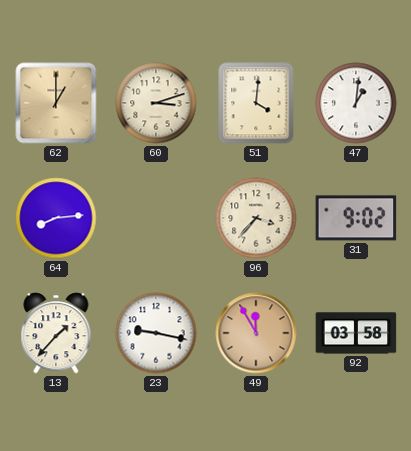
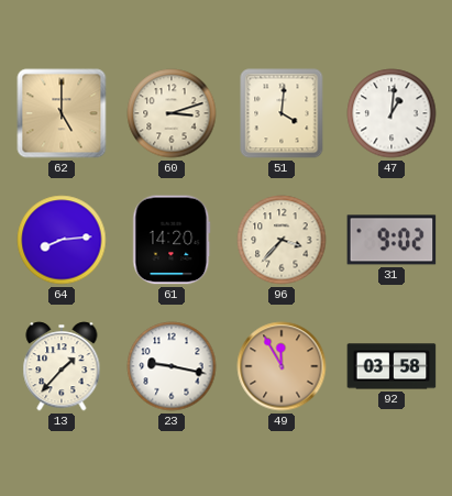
62: 1:00 -> 5:00
61: none -> 14:20
